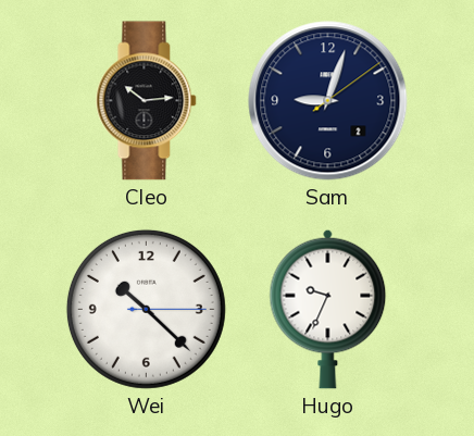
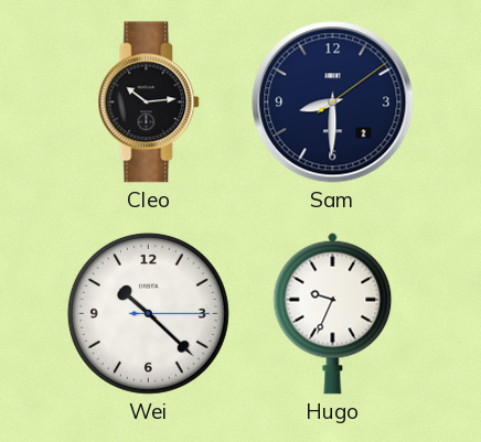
Sam: 9:03 -> 8:30
